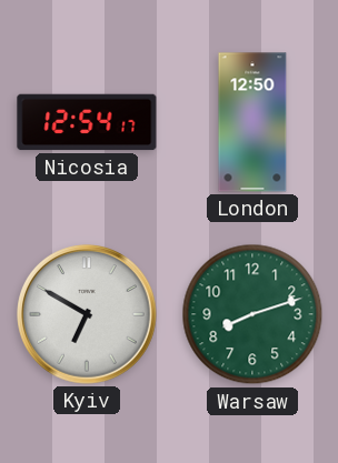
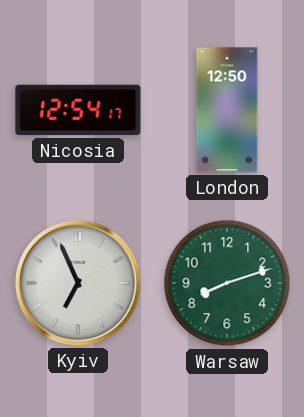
Kyiv: 6:50 -> 6:56
